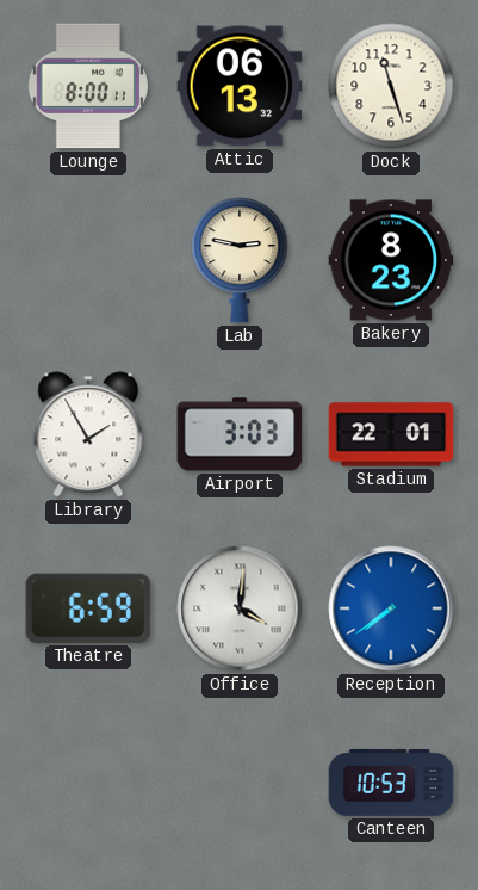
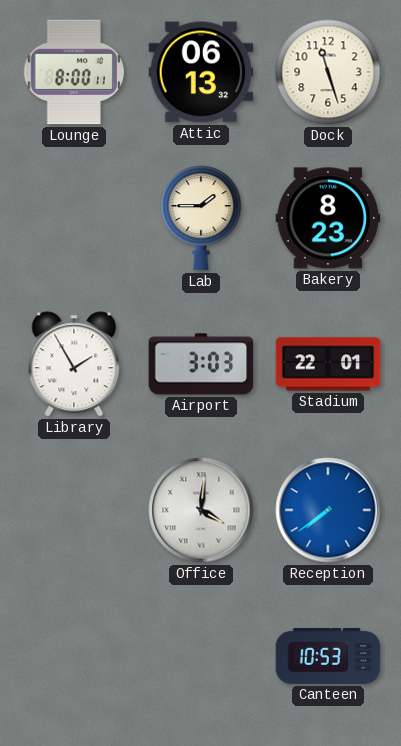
Lab: 2:47 -> 1:45
Theatre: 6:59 -> none
